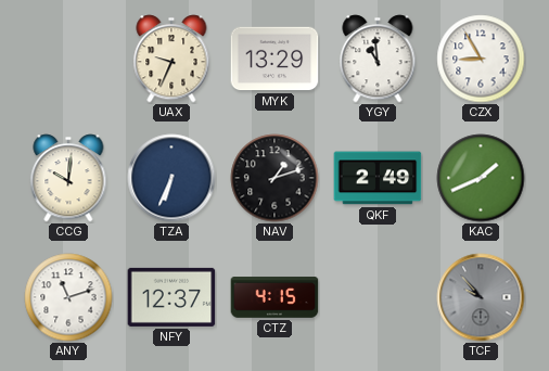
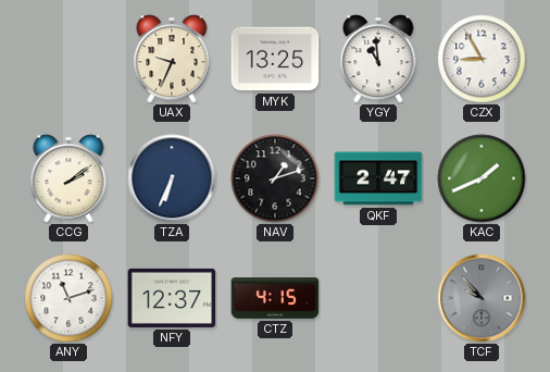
MYK: 13:29 -> 13:25
CCG: 10:01 -> 2:09
QKF: 2:49 -> 2:47
